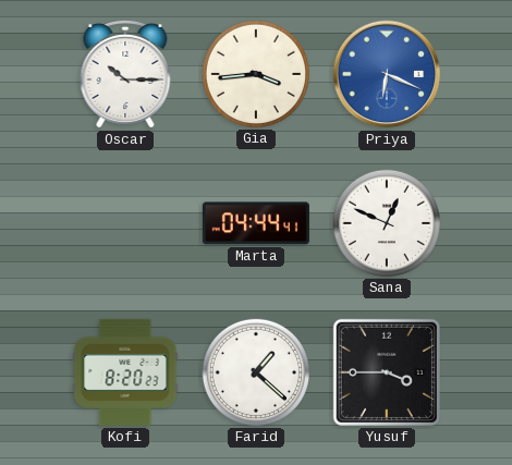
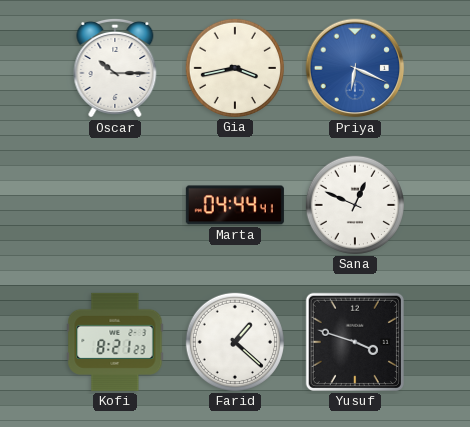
Gia: 3:44 -> 3:43
Kofi: 8:20 -> 8:21
Yusuf: 3:45 -> 3:48
